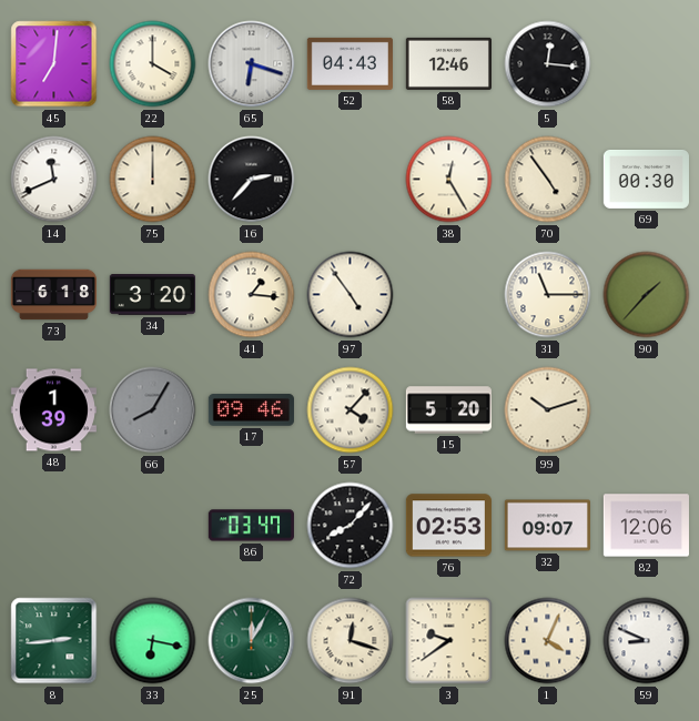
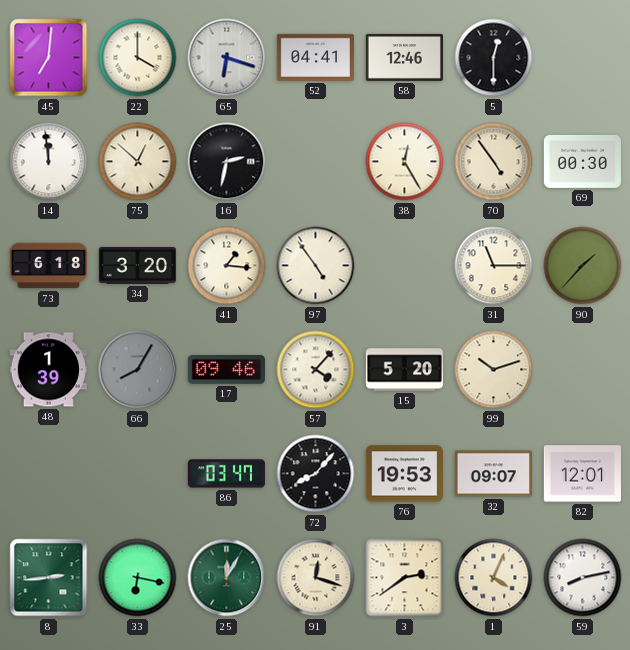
52: 04:43 -> 04:41
5: 12:16 -> 12:30
14: 11:41 -> 11:59
75: 12:00 -> 12:52
16: 2:37 -> 2:32
76: 02:53 -> 19:53
82: 12:06 -> 12:01
3: 9:39 -> 2:39
59: 8:49 -> 8:13
